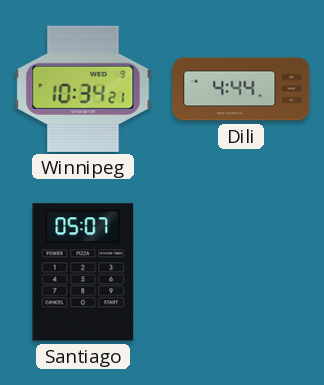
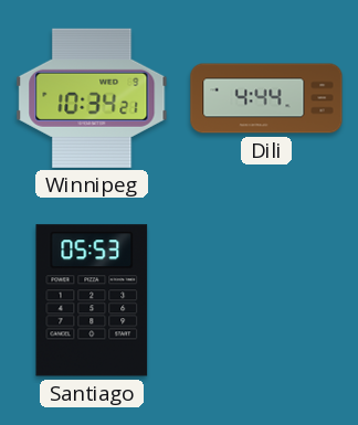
Santiago: 05:07 -> 05:53
